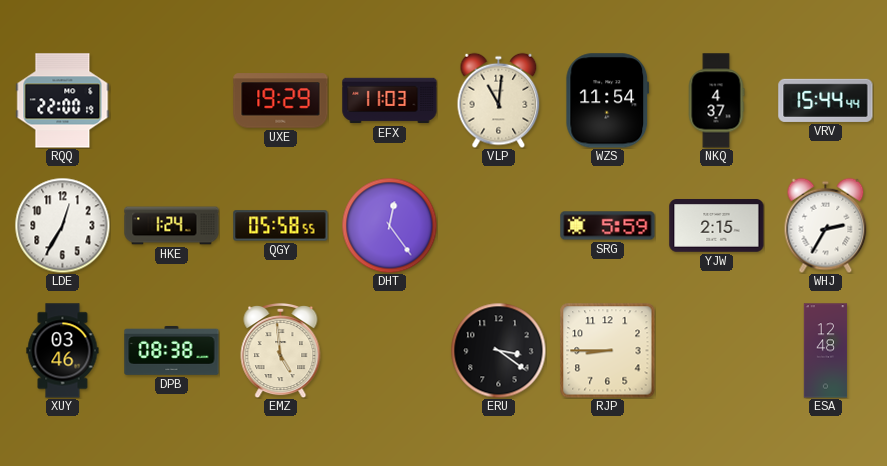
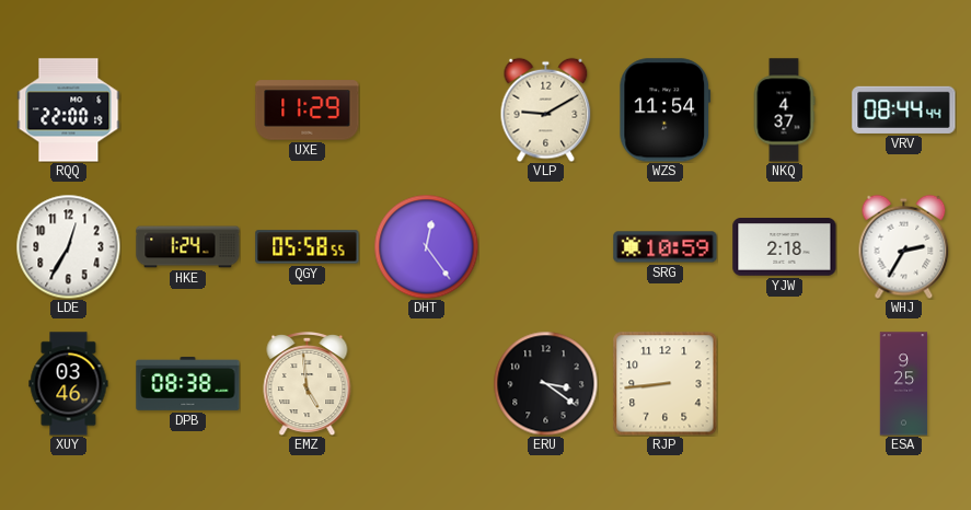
UXE: 19:29 -> 11:29
EFX: 11:03 -> none
VLP: 11:01 -> 9:10
VRV: 15:44 -> 08:44
SRG: 5:59 -> 10:59
YJW: 2:15 -> 2:18
RJP: 8:45 -> 8:44
ESA: 12:48 -> 9:25
